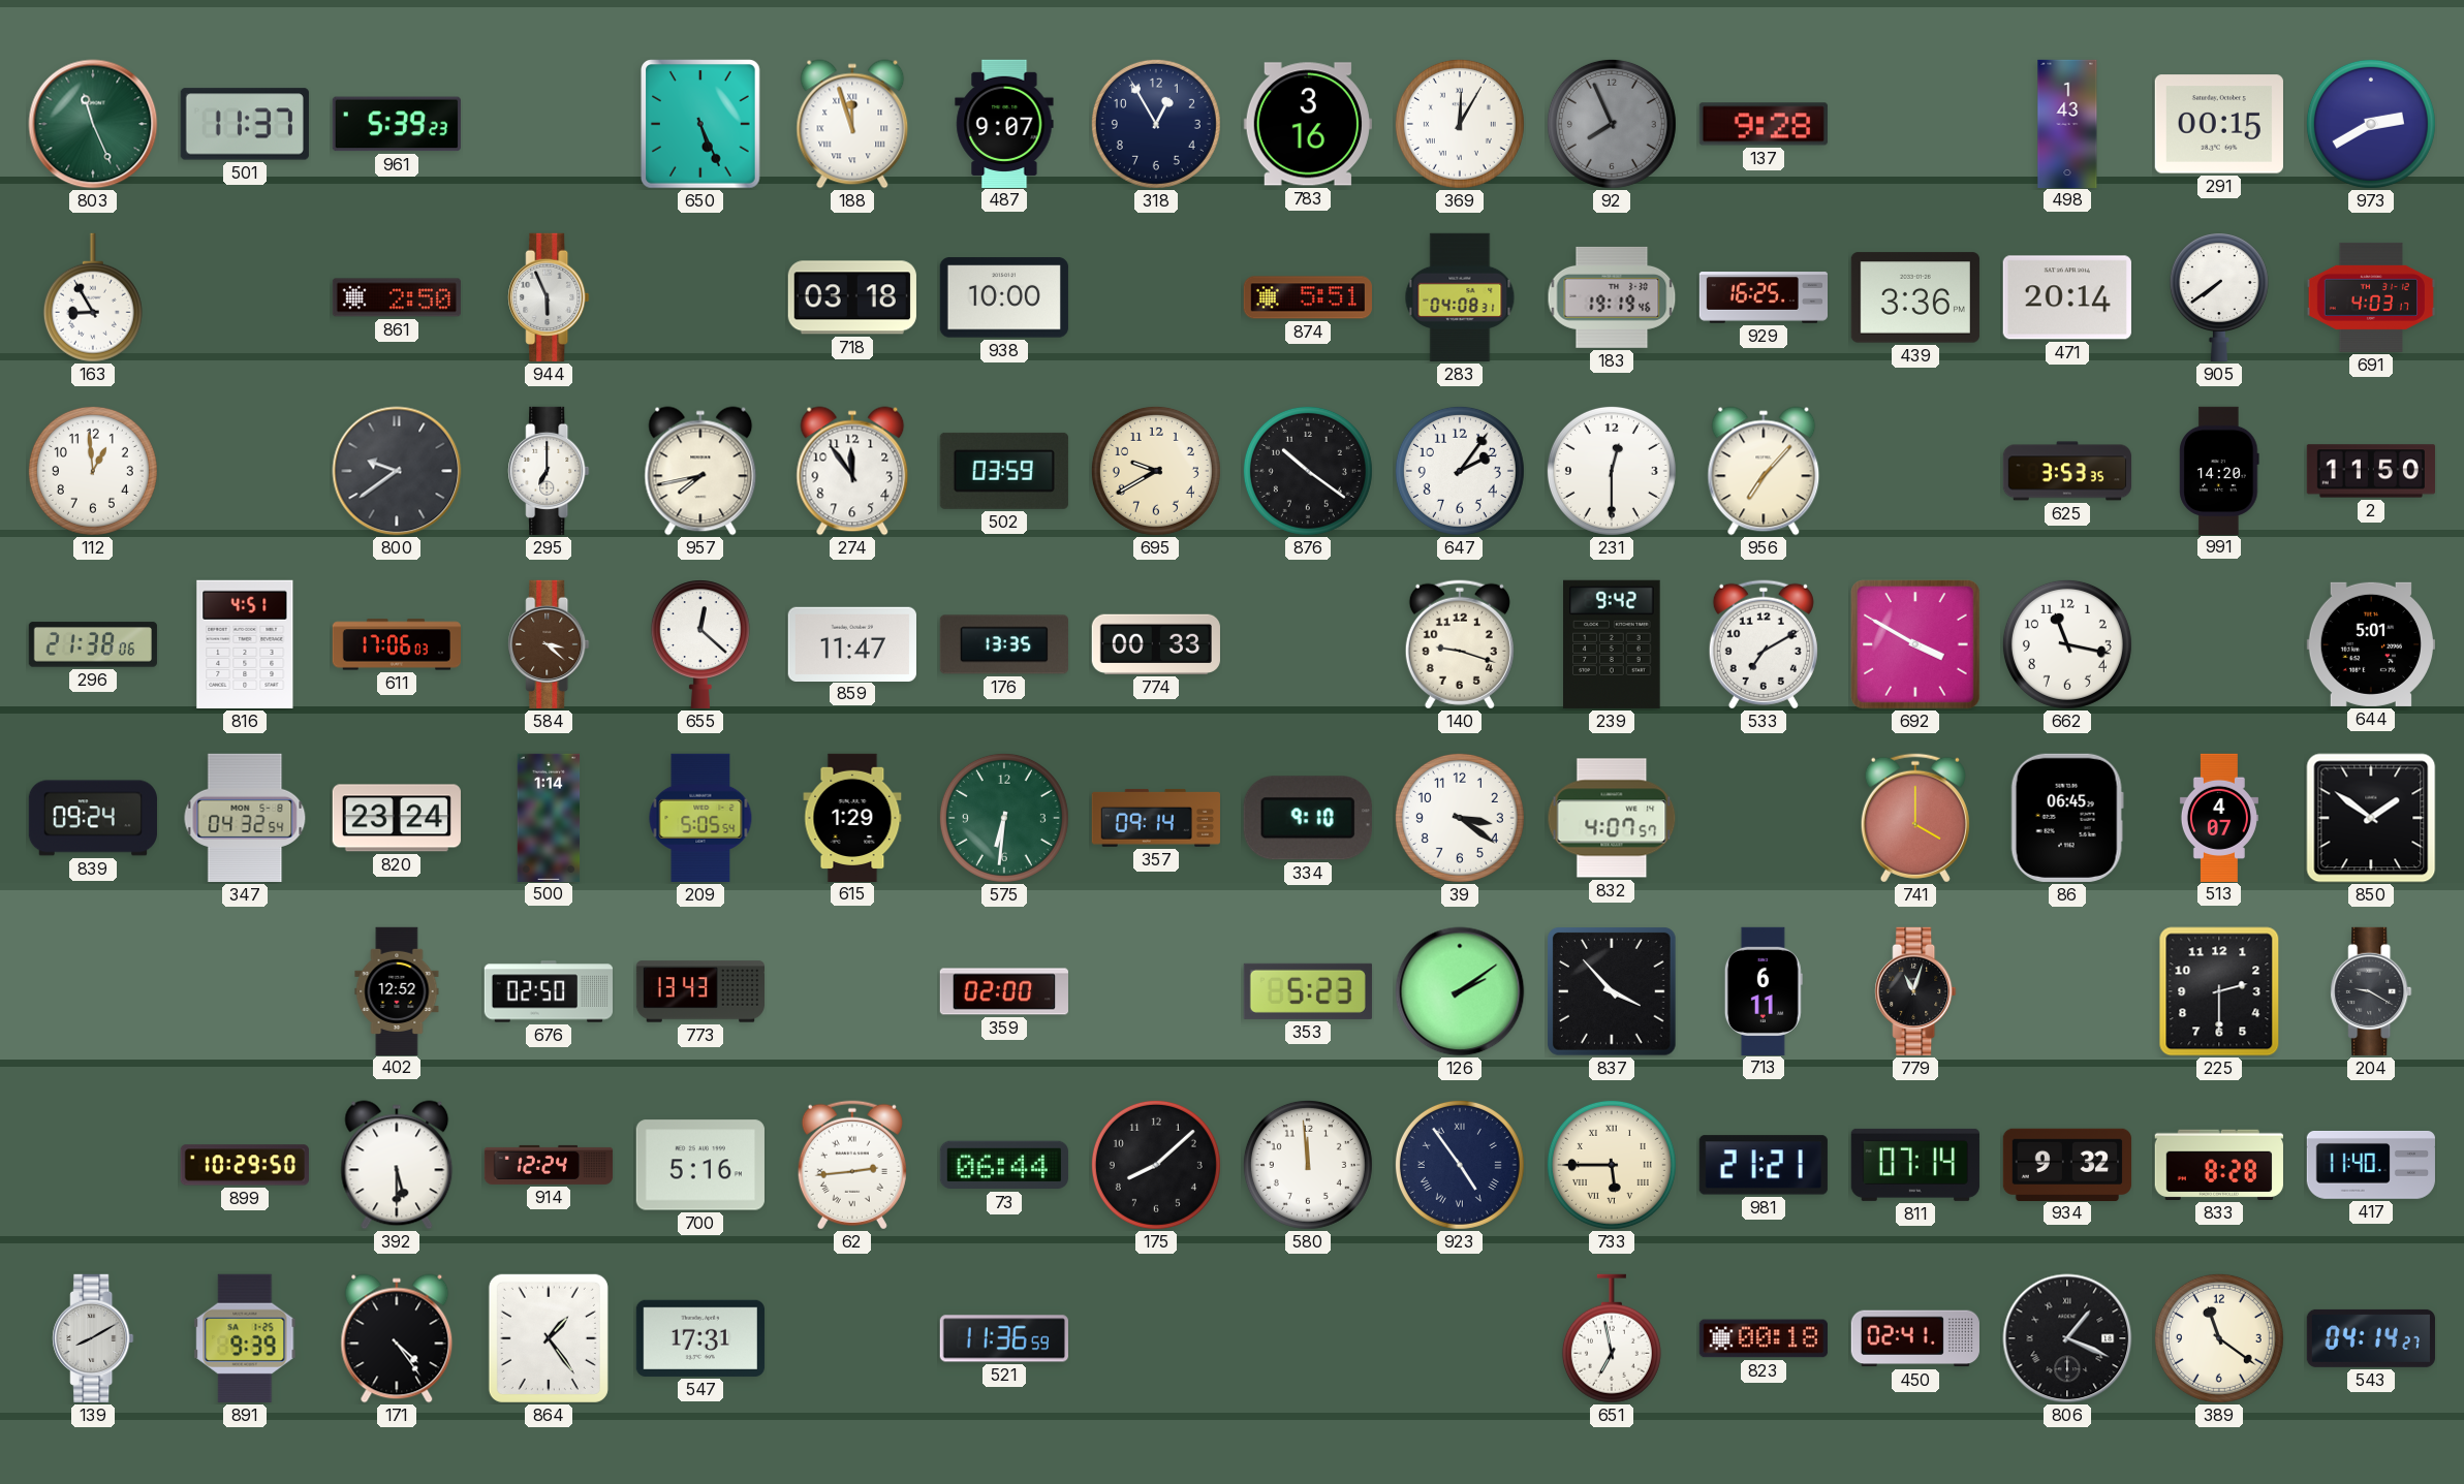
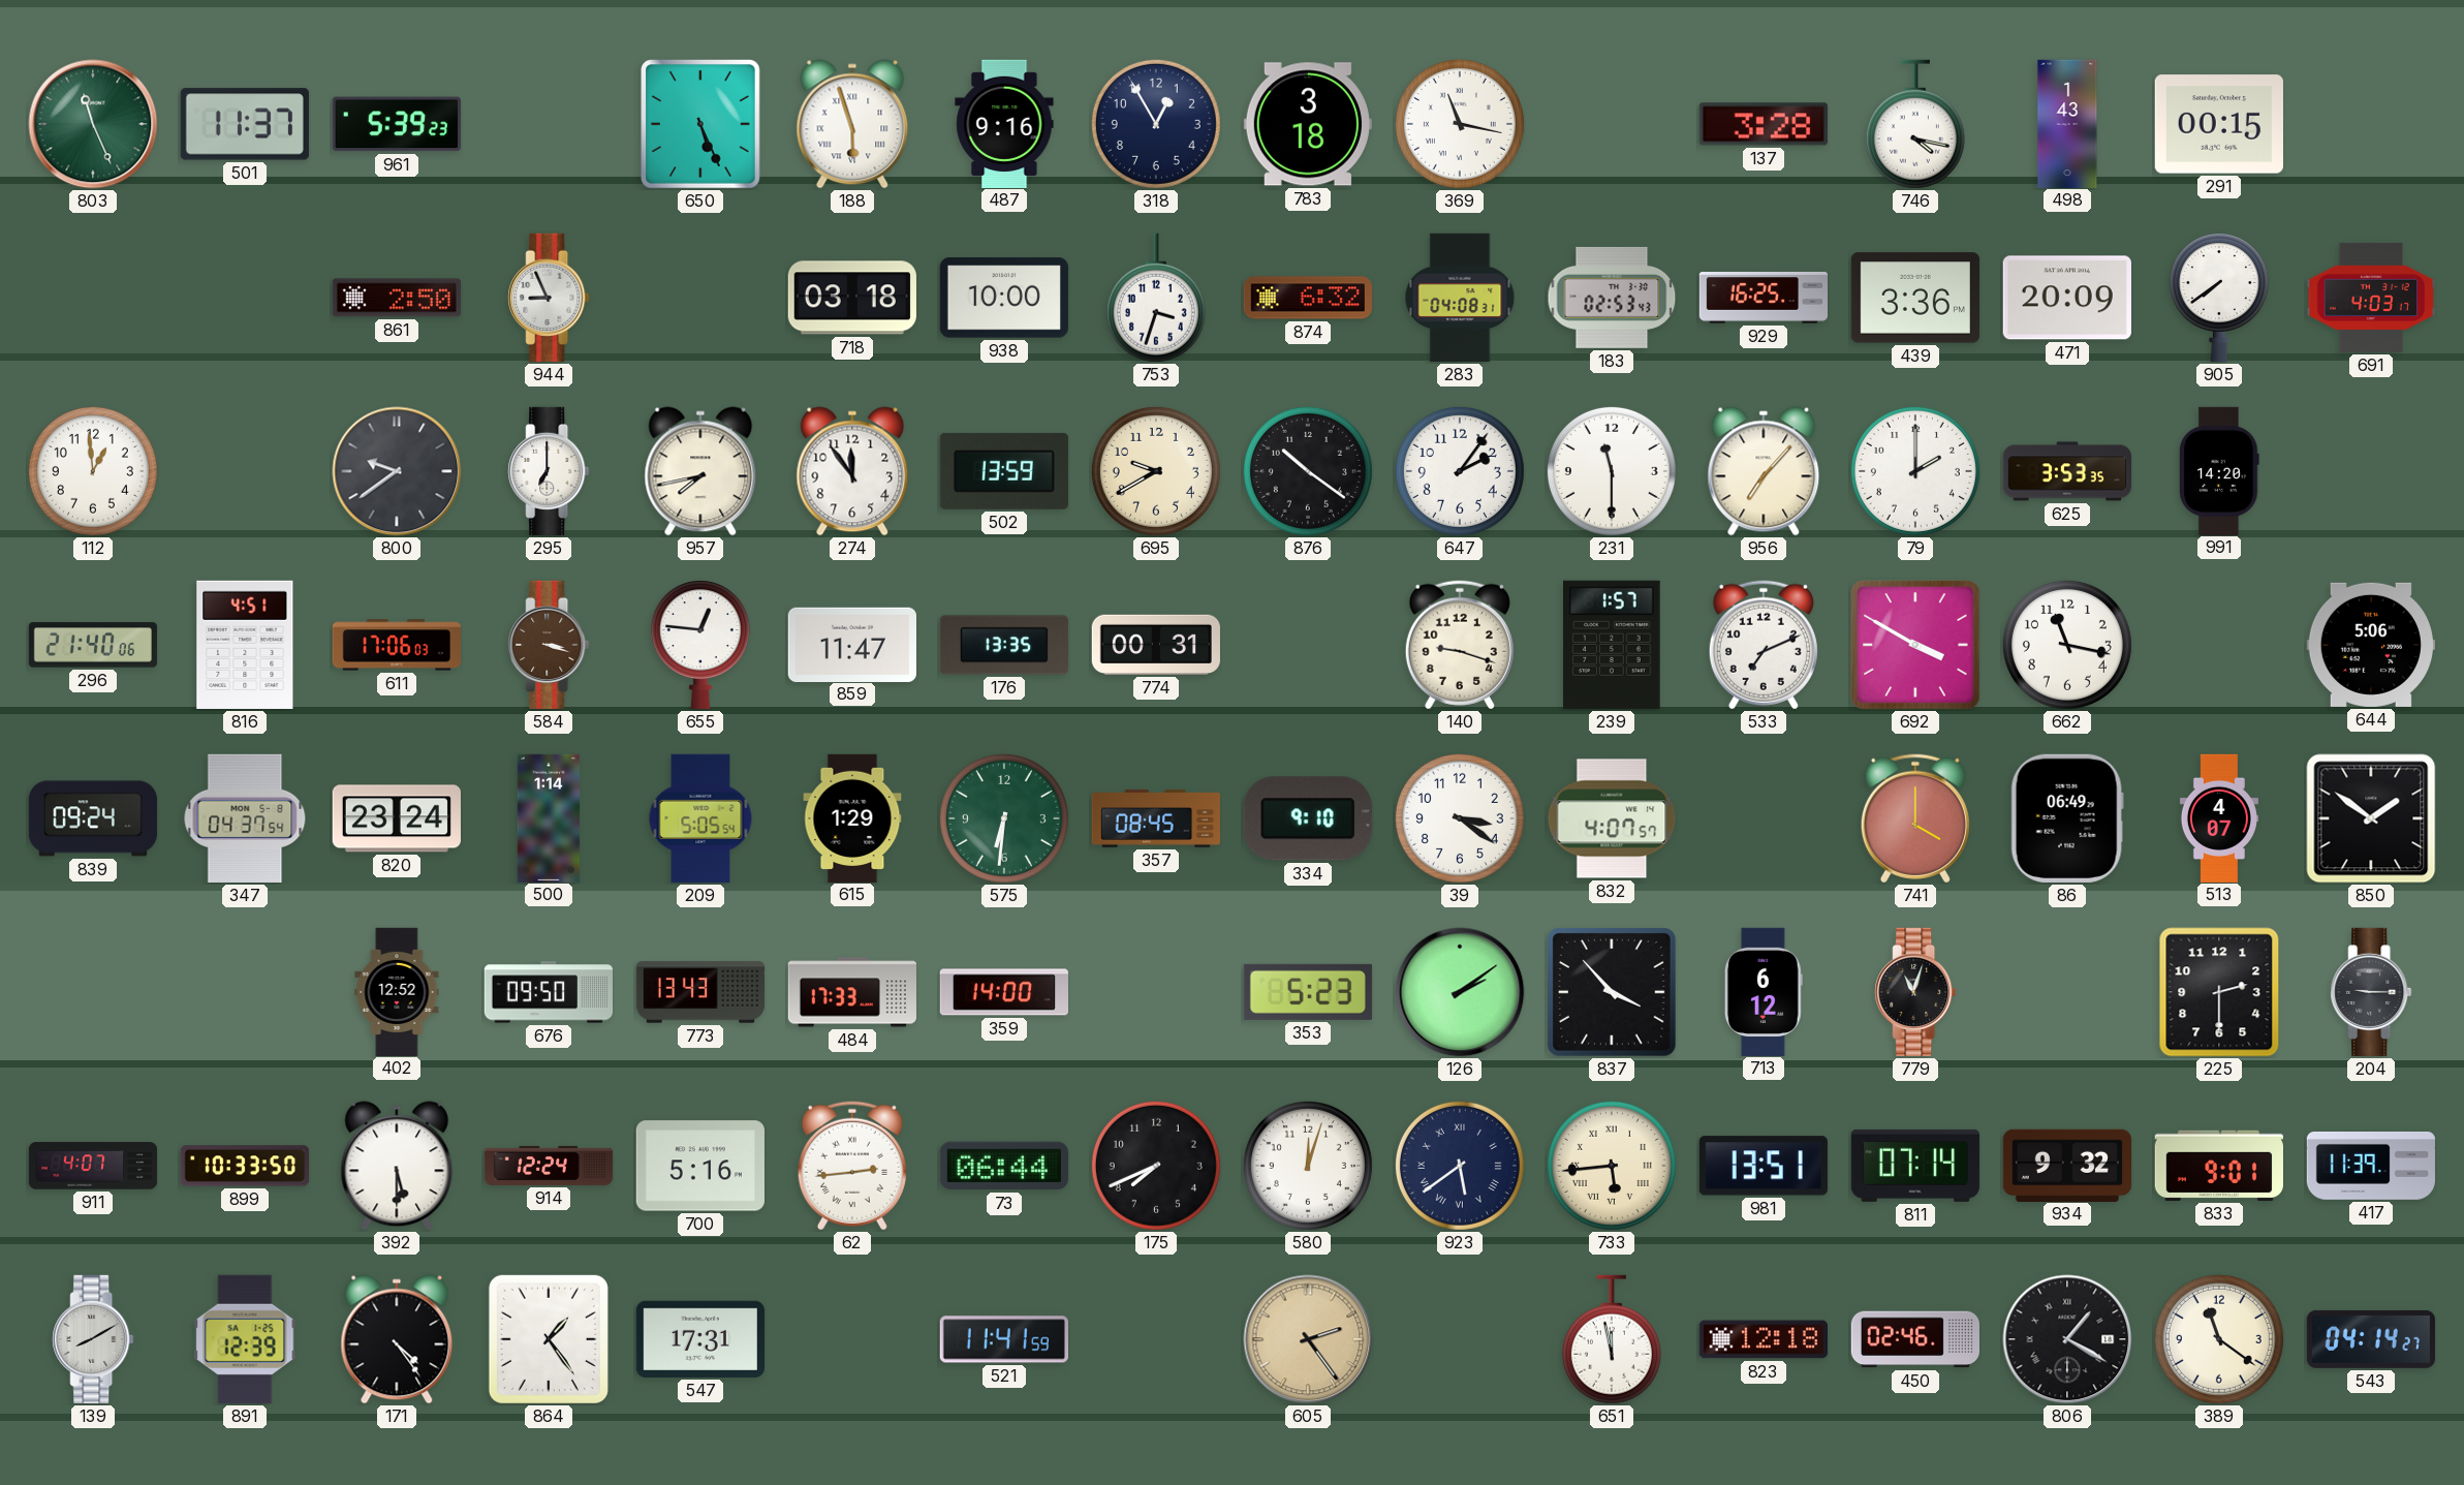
188: 11:57 -> 5:57
487: 9:07 -> 9:16
783: 3:16 -> 3:18
369: 12:05 -> 11:17
92: 7:56 -> none
137: 9:28 -> 3:28
746: none -> 4:17
973: 2:40 -> none
163: 8:55 -> none
944: 5:56 -> 8:56
753: none -> 3:33
874: 5:51 -> 6:32
183: 19:19 -> 02:53
471: 20:14 -> 20:09
502: 03:59 -> 13:59
231: 12:30 -> 11:30
79: none -> 2:00
2: 11:50 -> none
296: 21:38 -> 21:40
584: 3:22 -> 3:18
655: 12:22 -> 12:46
774: 00:33 -> 00:31
239: 9:42 -> 1:57
533: 7:10 -> 7:11
644: 5:01 -> 5:06
347: 04:32 -> 04:37
357: 09:14 -> 08:45
86: 06:45 -> 06:49
676: 02:50 -> 09:50
484: none -> 17:33
359: 02:00 -> 14:00
713: 6:11 -> 6:12
204: 9:20 -> 9:15
911: none -> 4:07
899: 10:29 -> 10:33
175: 8:08 -> 7:41
580: 11:59 -> 12:03
923: 4:54 -> 5:39
733: 5:45 -> 5:44
981: 21:21 -> 13:51
833: 8:28 -> 9:01
417: 11:40 -> 11:39
891: 9:39 -> 12:39
521: 11:36 -> 11:41
605: none -> 2:24
651: 6:58 -> 11:58
823: 00:18 -> 12:18
450: 02:41 -> 02:46
806: 1:19 -> 1:20
